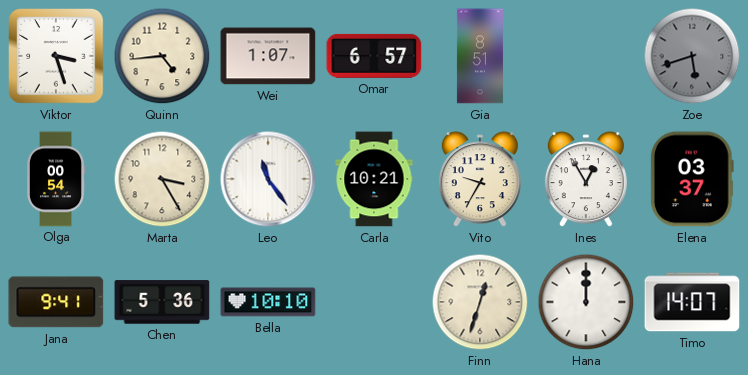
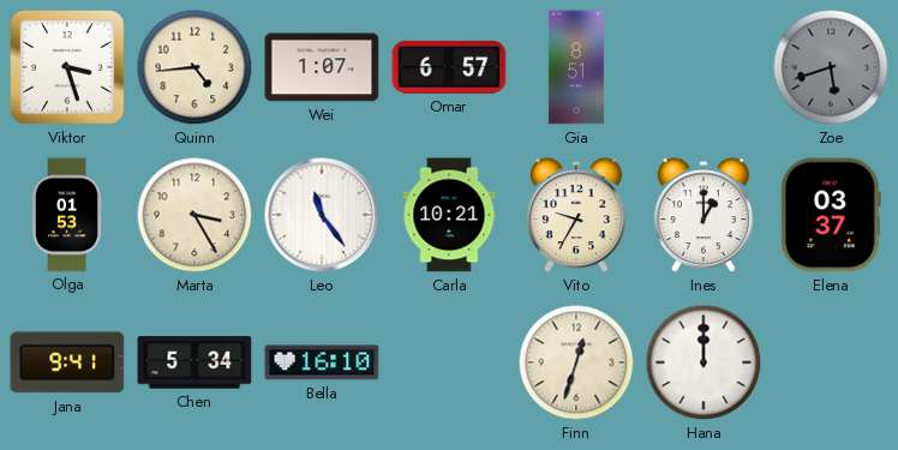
Olga: 00:54 -> 01:53
Ines: 12:55 -> 1:00
Chen: 5:36 -> 5:34
Bella: 10:10 -> 16:10
Timo: 14:07 -> none
